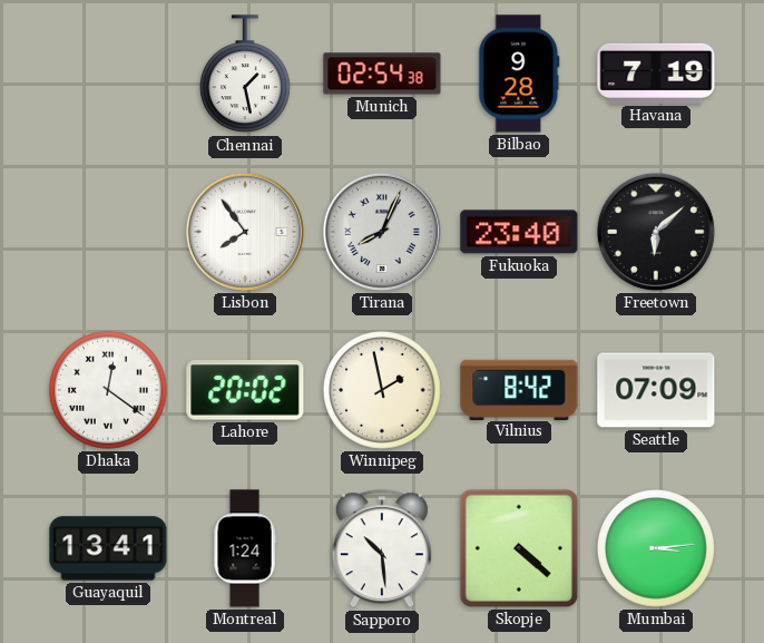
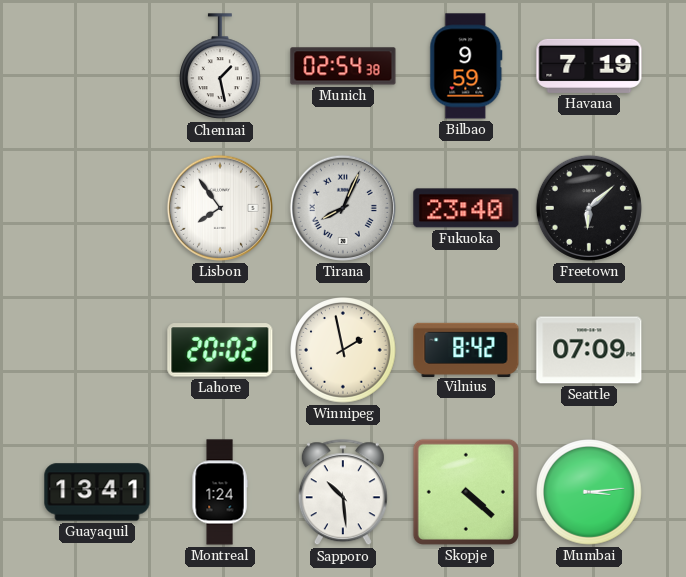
Bilbao: 9:28 -> 9:59
Dhaka: 12:21 -> none
